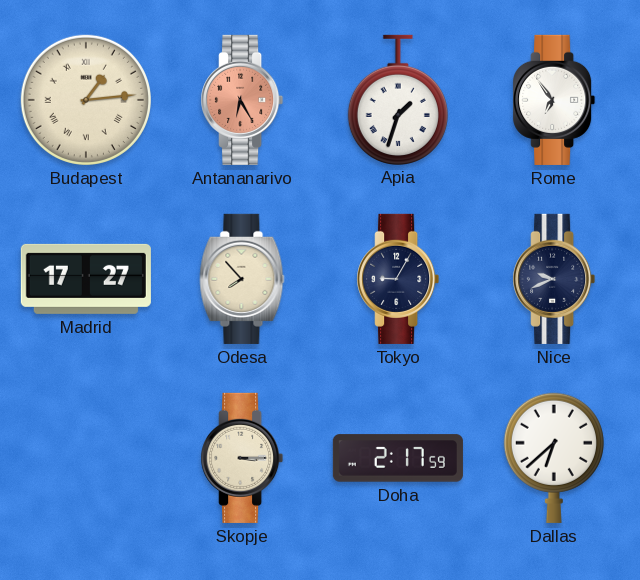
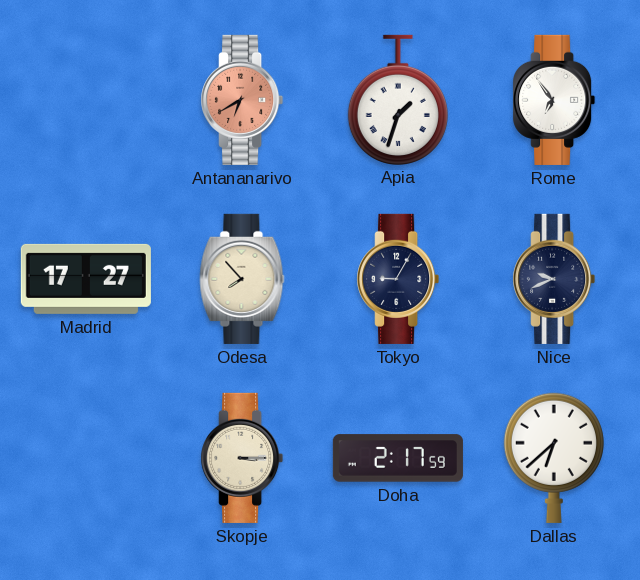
Budapest: 1:14 -> none
Antananarivo: 6:25 -> 6:40
